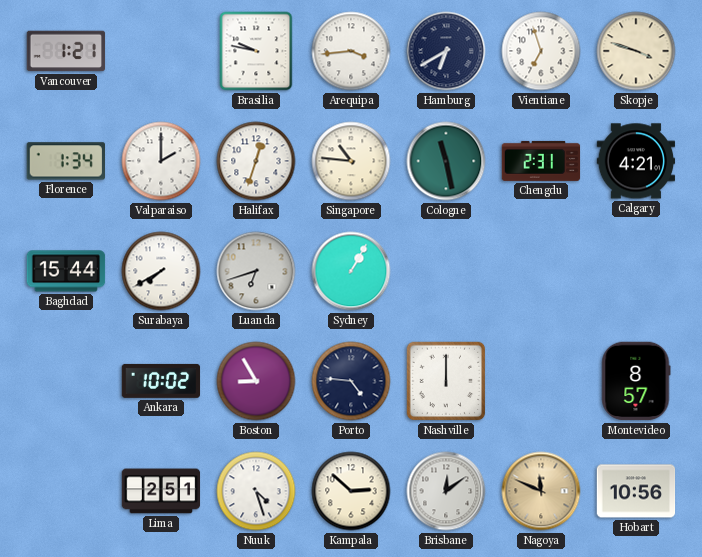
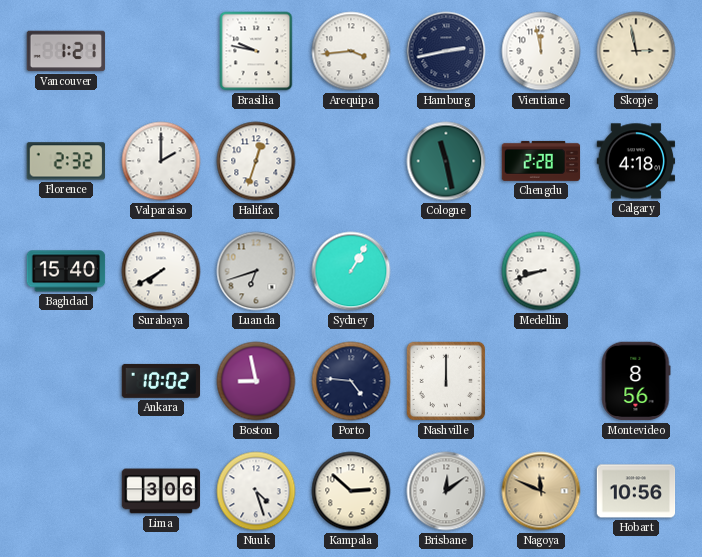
Hamburg: 6:40 -> 2:43
Vientiane: 6:57 -> 11:58
Skopje: 3:48 -> 2:58
Florence: 1:34 -> 2:32
Singapore: 10:46 -> none
Chengdu: 2:31 -> 2:28
Calgary: 4:21 -> 4:18
Baghdad: 15:44 -> 15:40
Medellin: none -> 8:42
Boston: 8:55 -> 8:58
Montevideo: 8:57 -> 8:56
Lima: 2:51 -> 3:06
